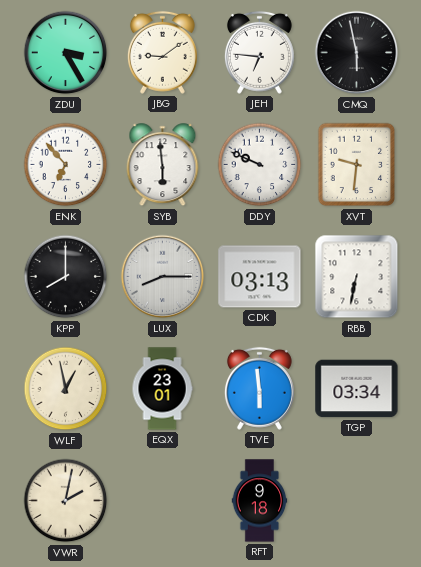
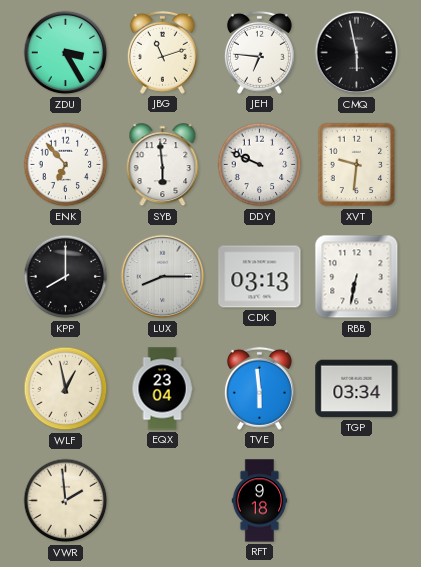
JBG: 9:09 -> 11:12
EQX: 23:01 -> 23:04
VWR: 2:02 -> 1:59
